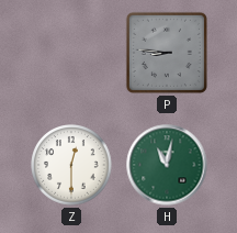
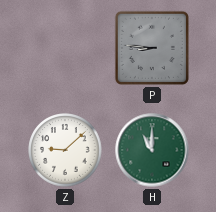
Z: 12:30 -> 9:08
H: 11:02 -> 11:00
